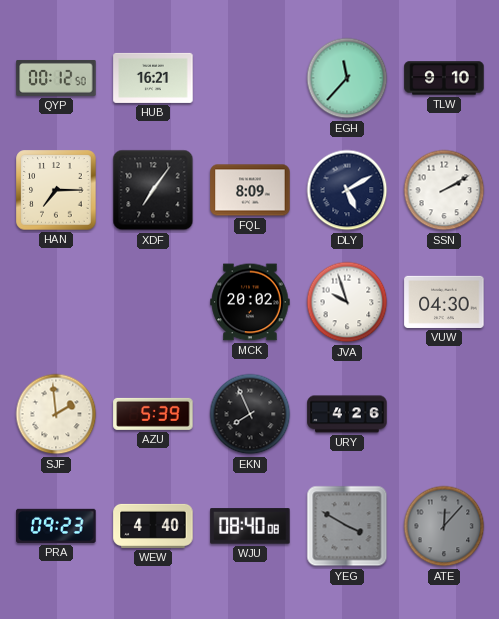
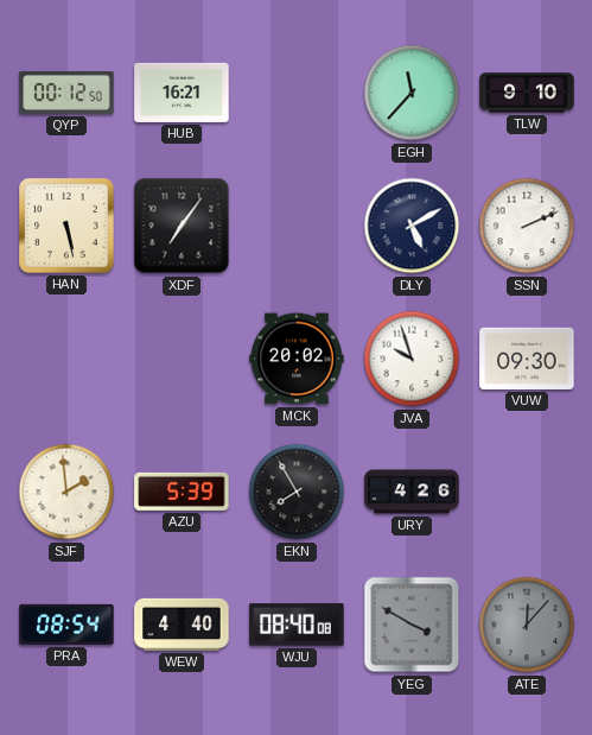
HAN: 7:15 -> 5:28
FQL: 8:09 -> none
SSN: 2:10 -> 2:11
VUW: 04:30 -> 09:30
EKN: 7:56 -> 7:55
PRA: 09:23 -> 08:54
